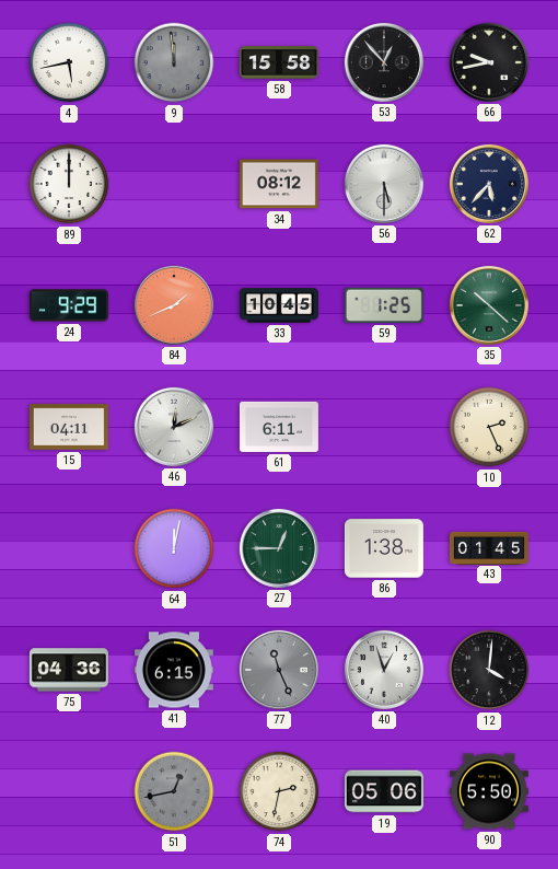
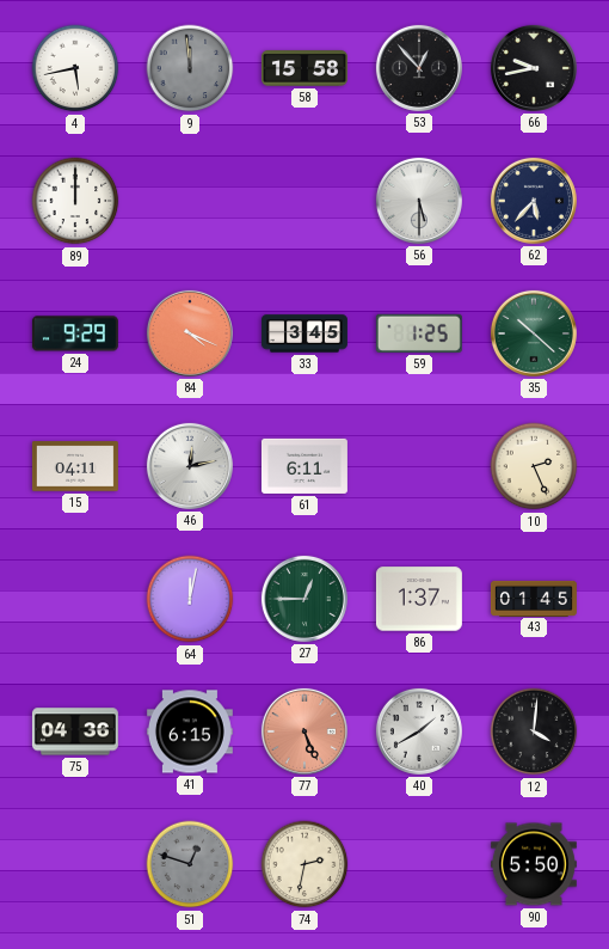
34: 08:12 -> none
84: 1:41 -> 4:19
33: 10:45 -> 3:45
46: 12:11 -> 12:13
86: 1:38 -> 1:37
77: 11:26 -> 5:26
77 dial: grey -> salmon
40: 12:57 -> 1:40
51: 12:43 -> 12:48
19: 05:06 -> none
